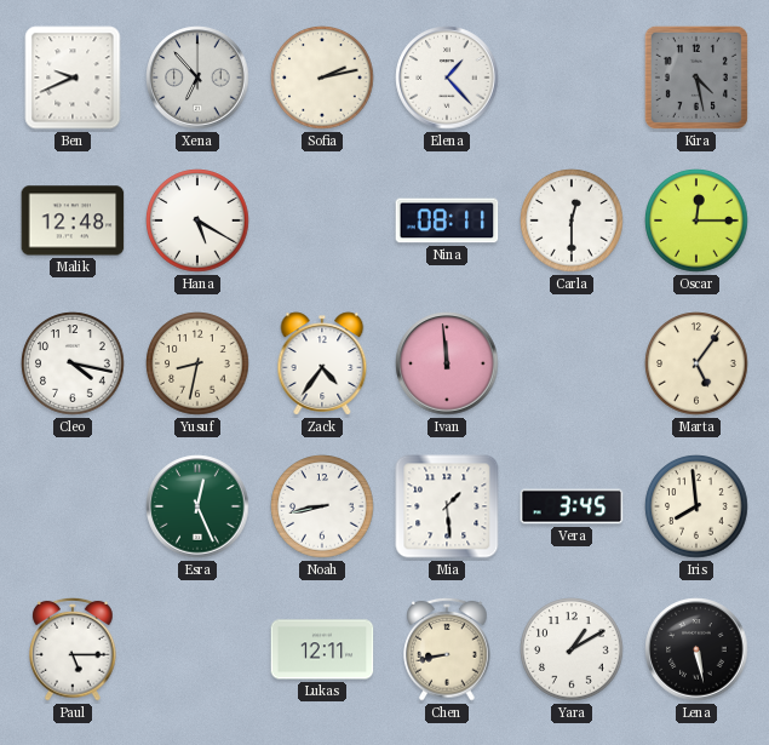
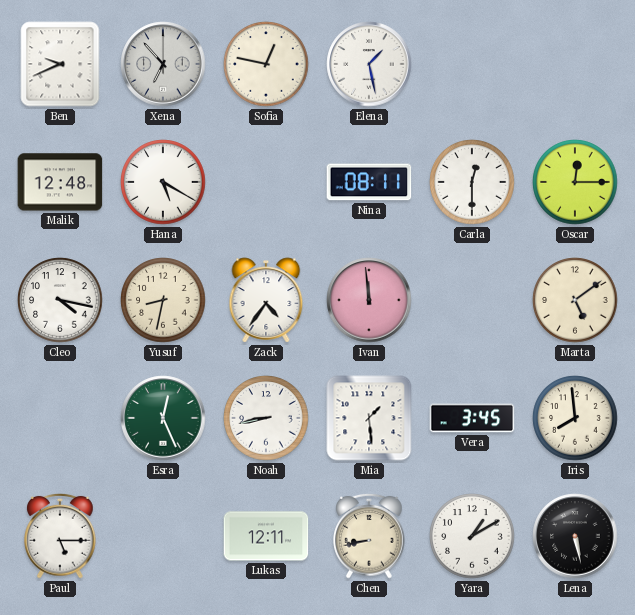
Sofia: 2:13 -> 12:47
Elena: 1:23 -> 1:28
Kira: 4:28 -> none
Marta: 5:06 -> 5:09
